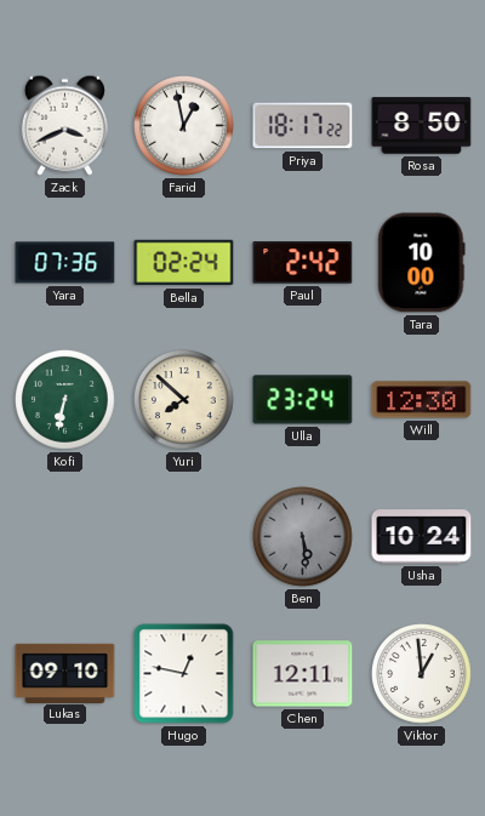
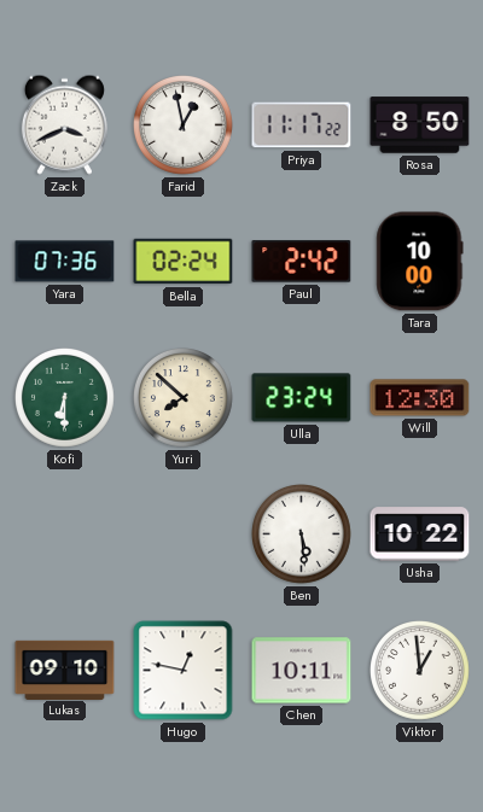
Priya: 18:17 -> 11:17
Kofi: 6:32 -> 6:30
Ben dial: grey -> white
Usha: 10:24 -> 10:22
Chen: 12:11 -> 10:11
